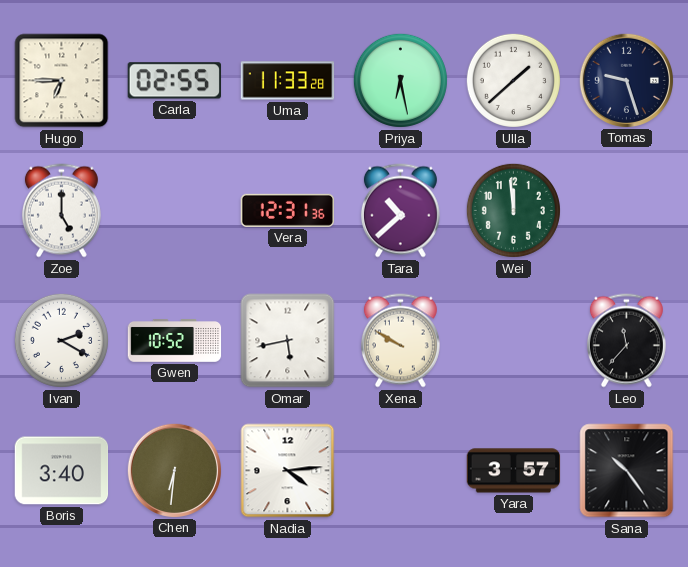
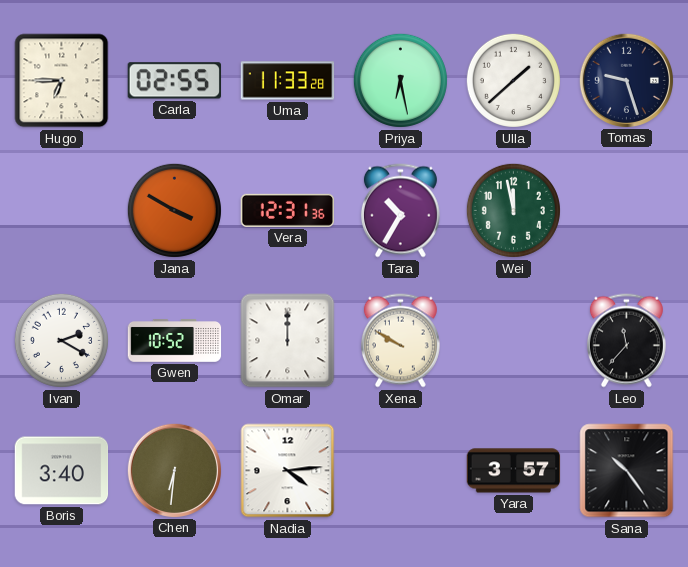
Zoe: 5:00 -> none
Jana: none -> 3:50
Tara: 10:38 -> 10:35
Wei: 11:59 -> 11:58
Omar: 5:43 -> 12:00
